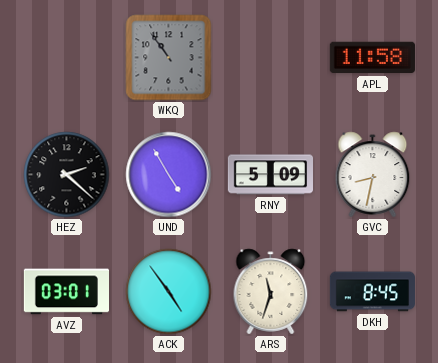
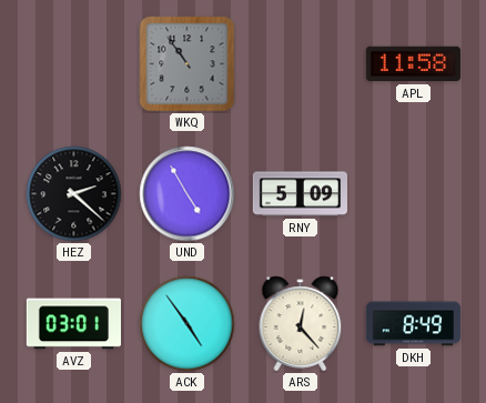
GVC: 8:32 -> none
ARS: 11:33 -> 12:23
DKH: 8:45 -> 8:49
